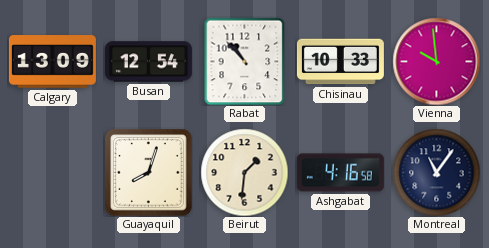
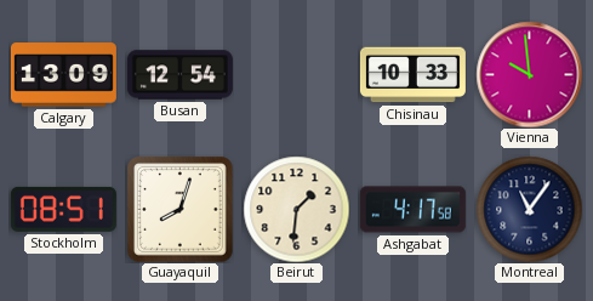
Rabat: 10:53 -> none
Stockholm: none -> 08:51
Ashgabat: 4:16 -> 4:17
